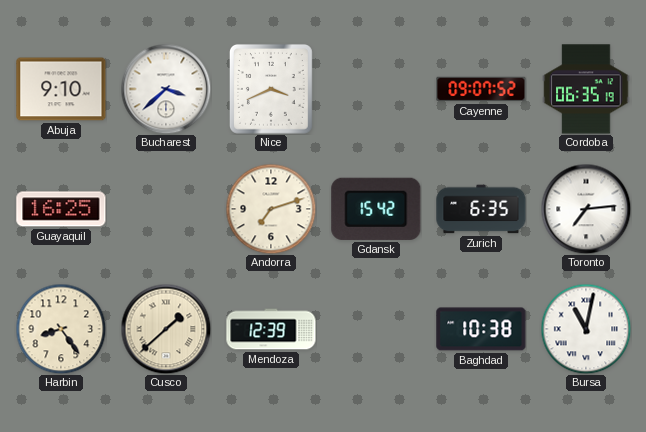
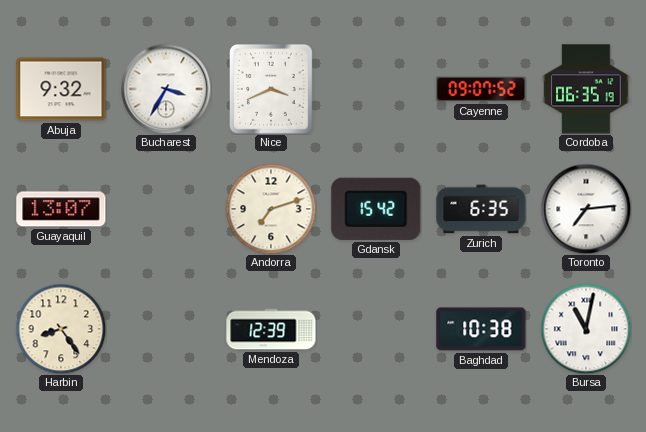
Abuja: 9:10 -> 9:32
Bucharest: 3:38 -> 3:35
Guayaquil: 16:25 -> 13:07
Cusco: 1:38 -> none
